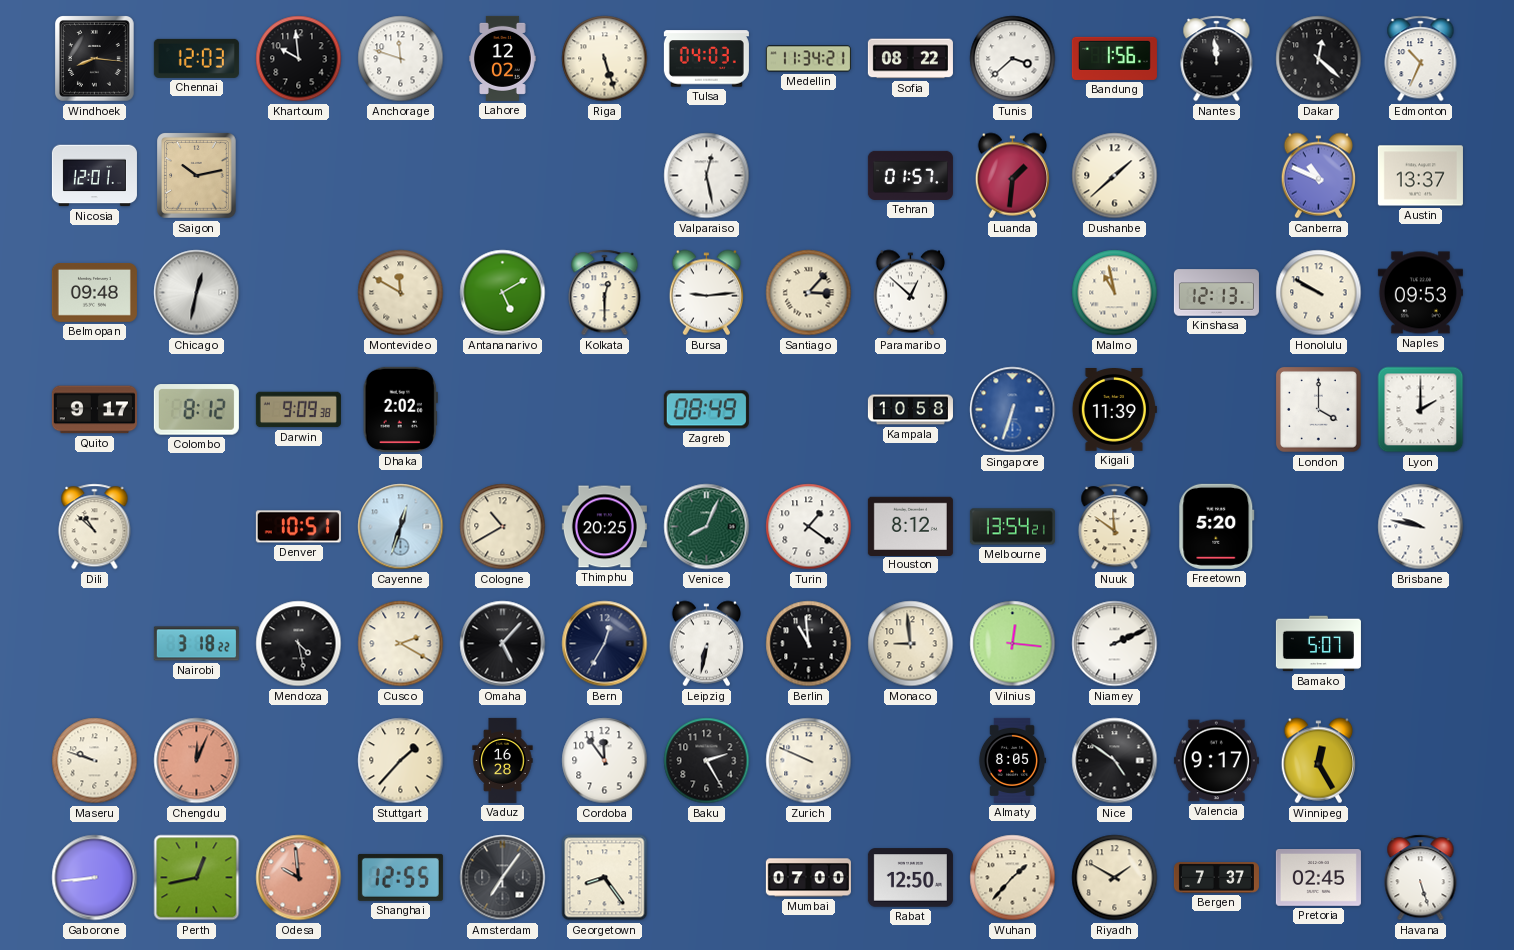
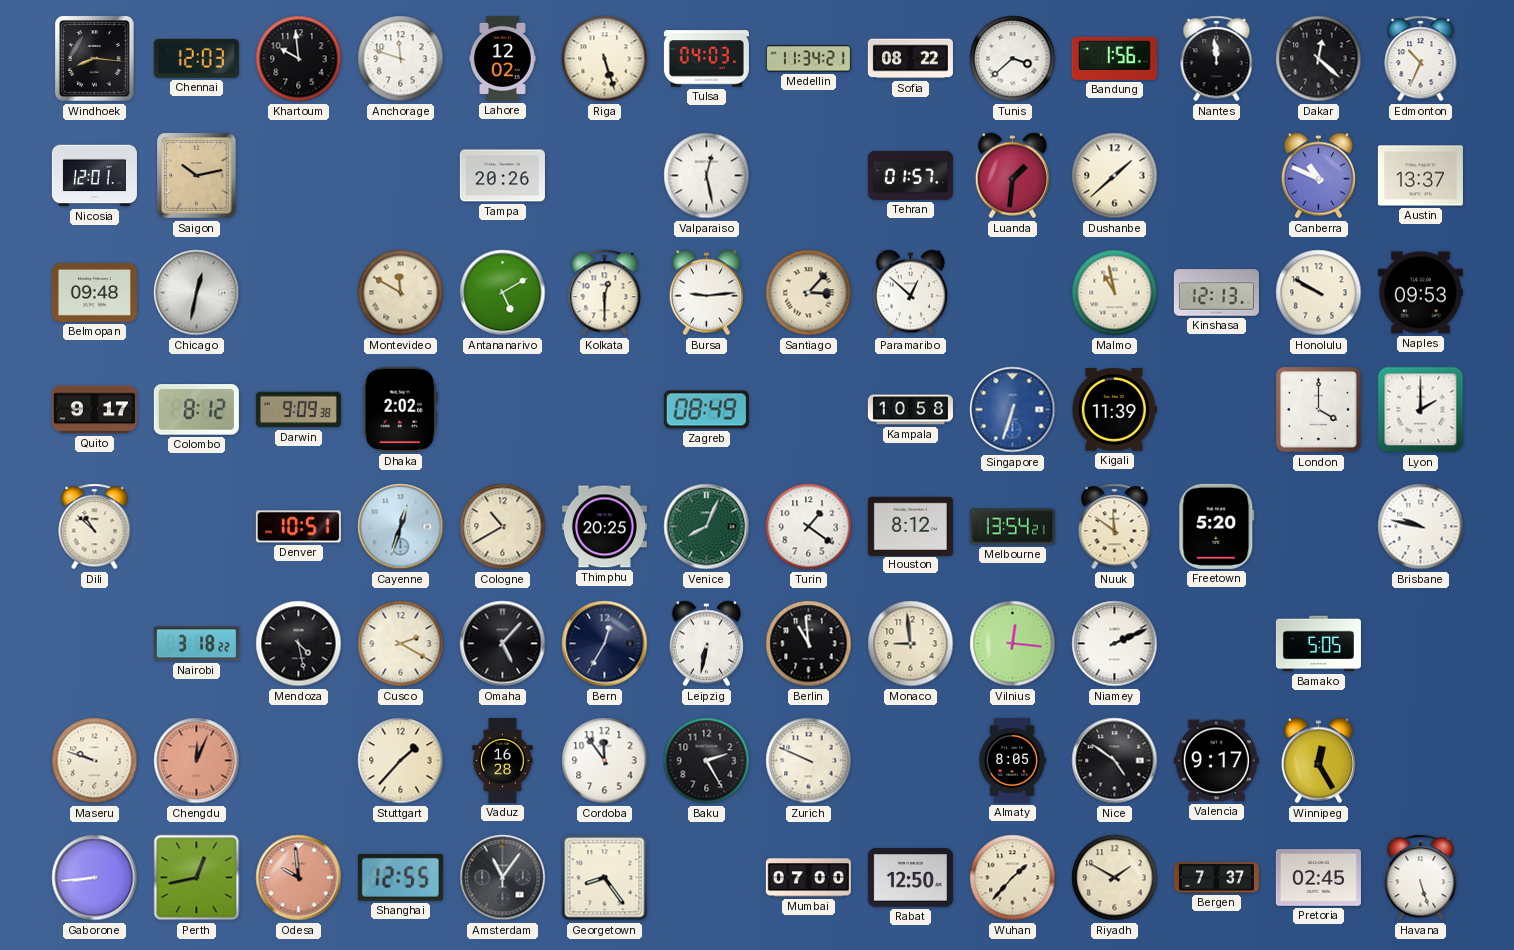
Tampa: none -> 20:26
Bamako: 5:07 -> 5:05
Amsterdam: 7:06 -> 11:06
